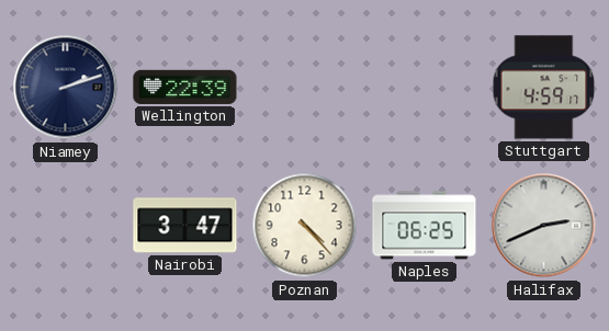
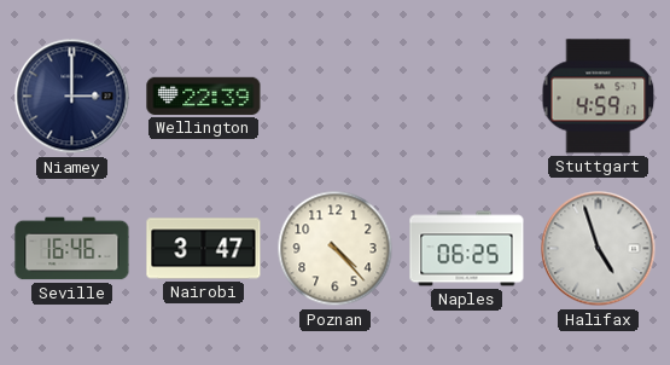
Niamey: 2:12 -> 3:00
Seville: none -> 16:46
Halifax: 2:41 -> 4:57
